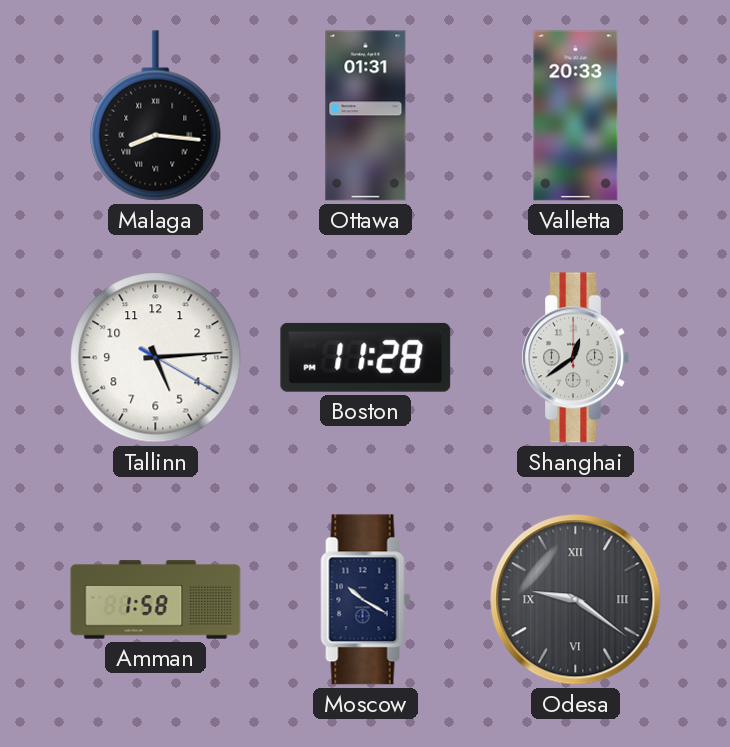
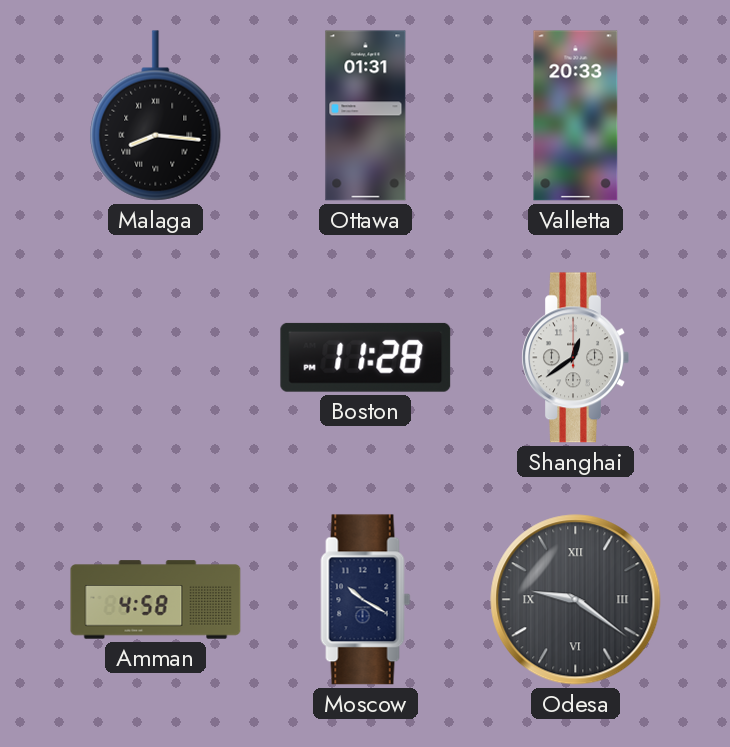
Tallinn: 5:14 -> none
Amman: 1:58 -> 4:58
